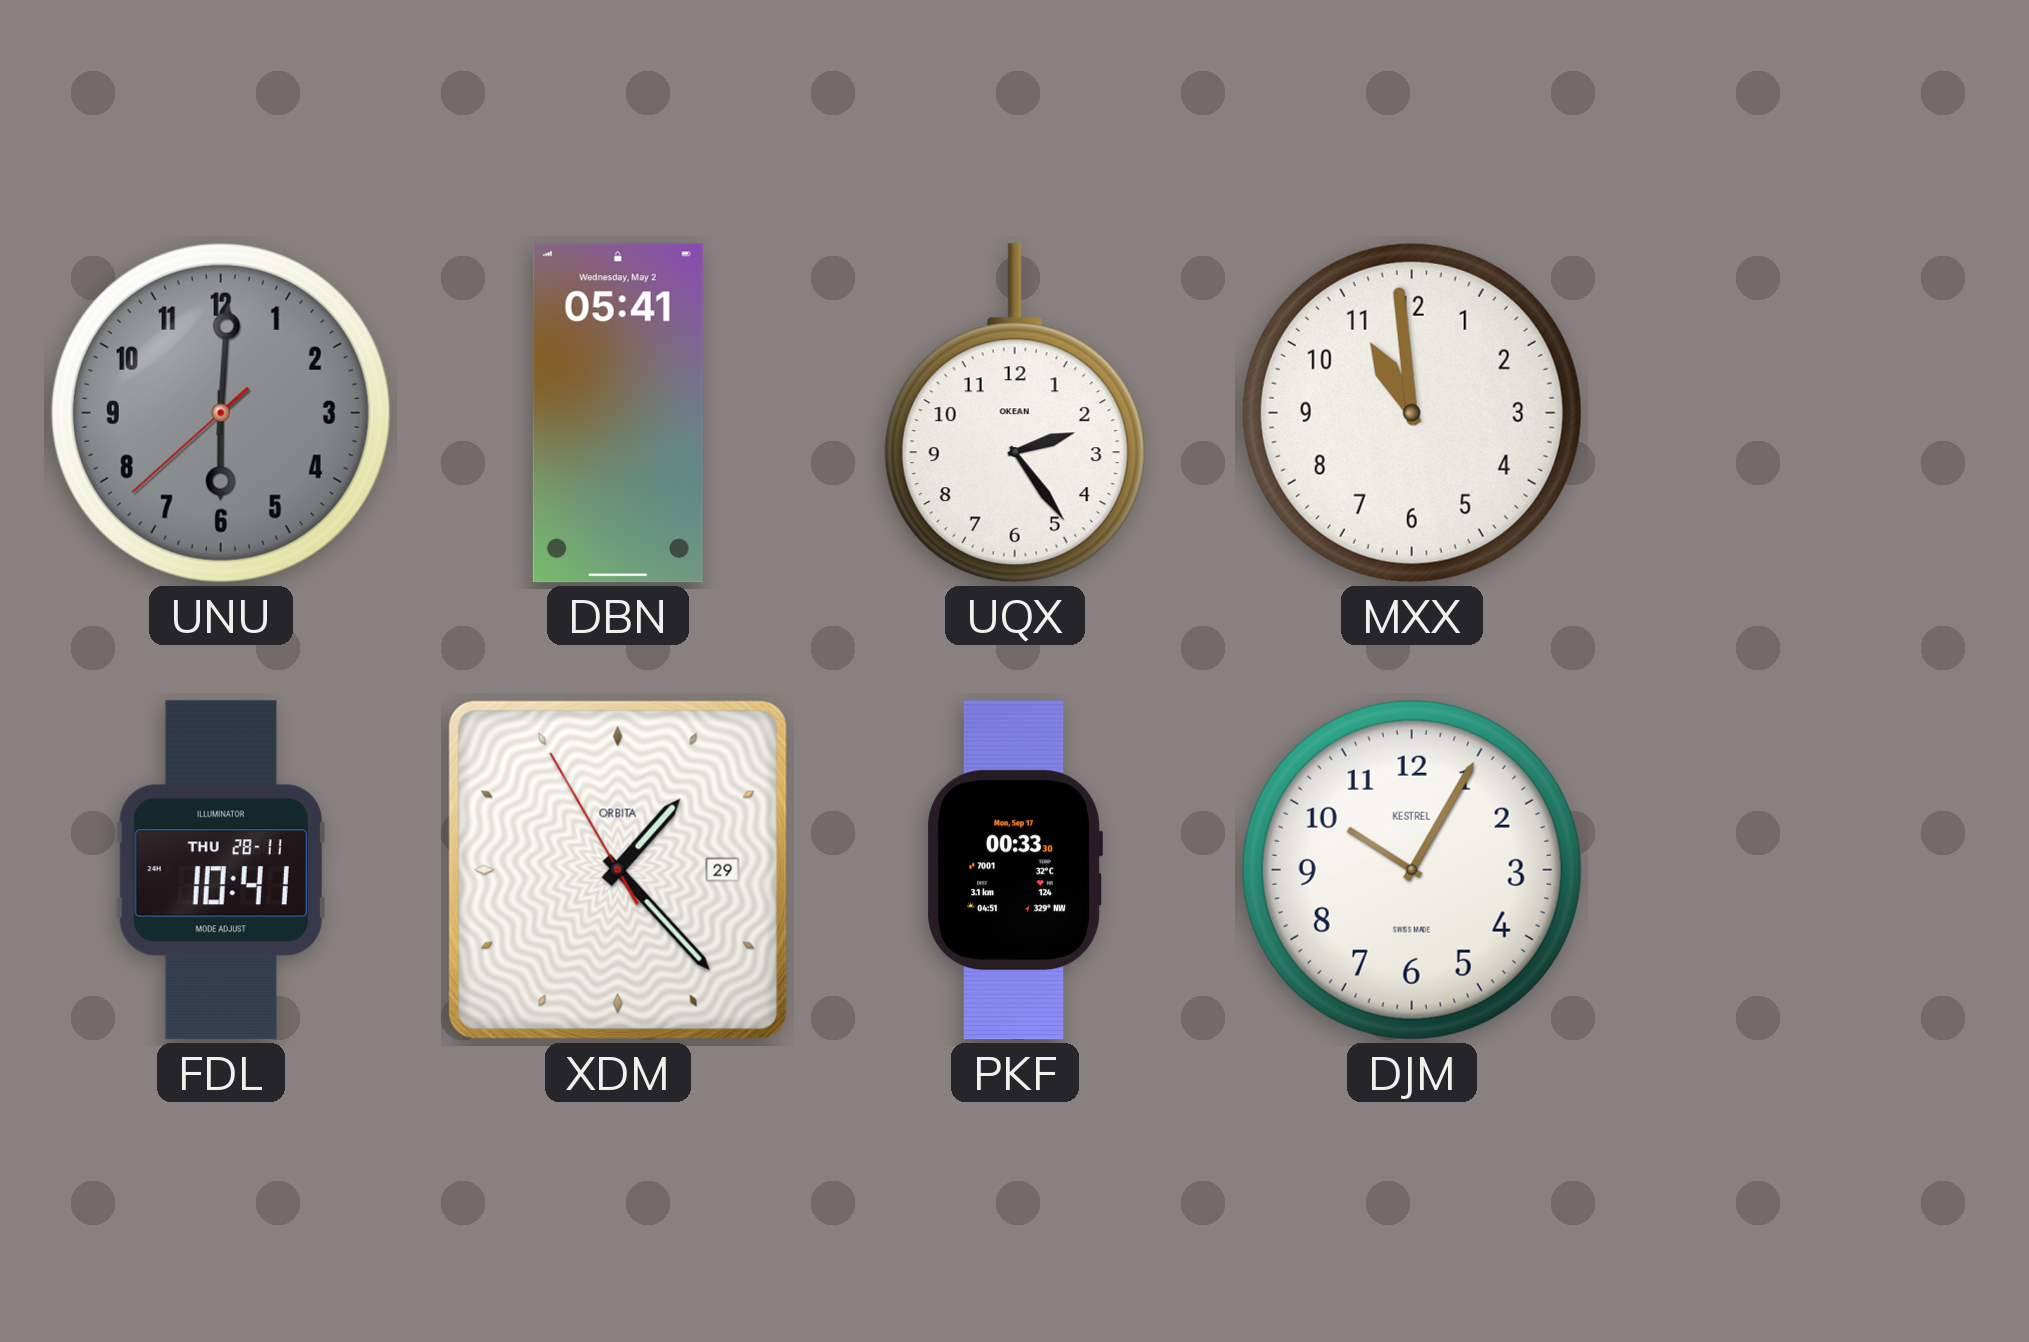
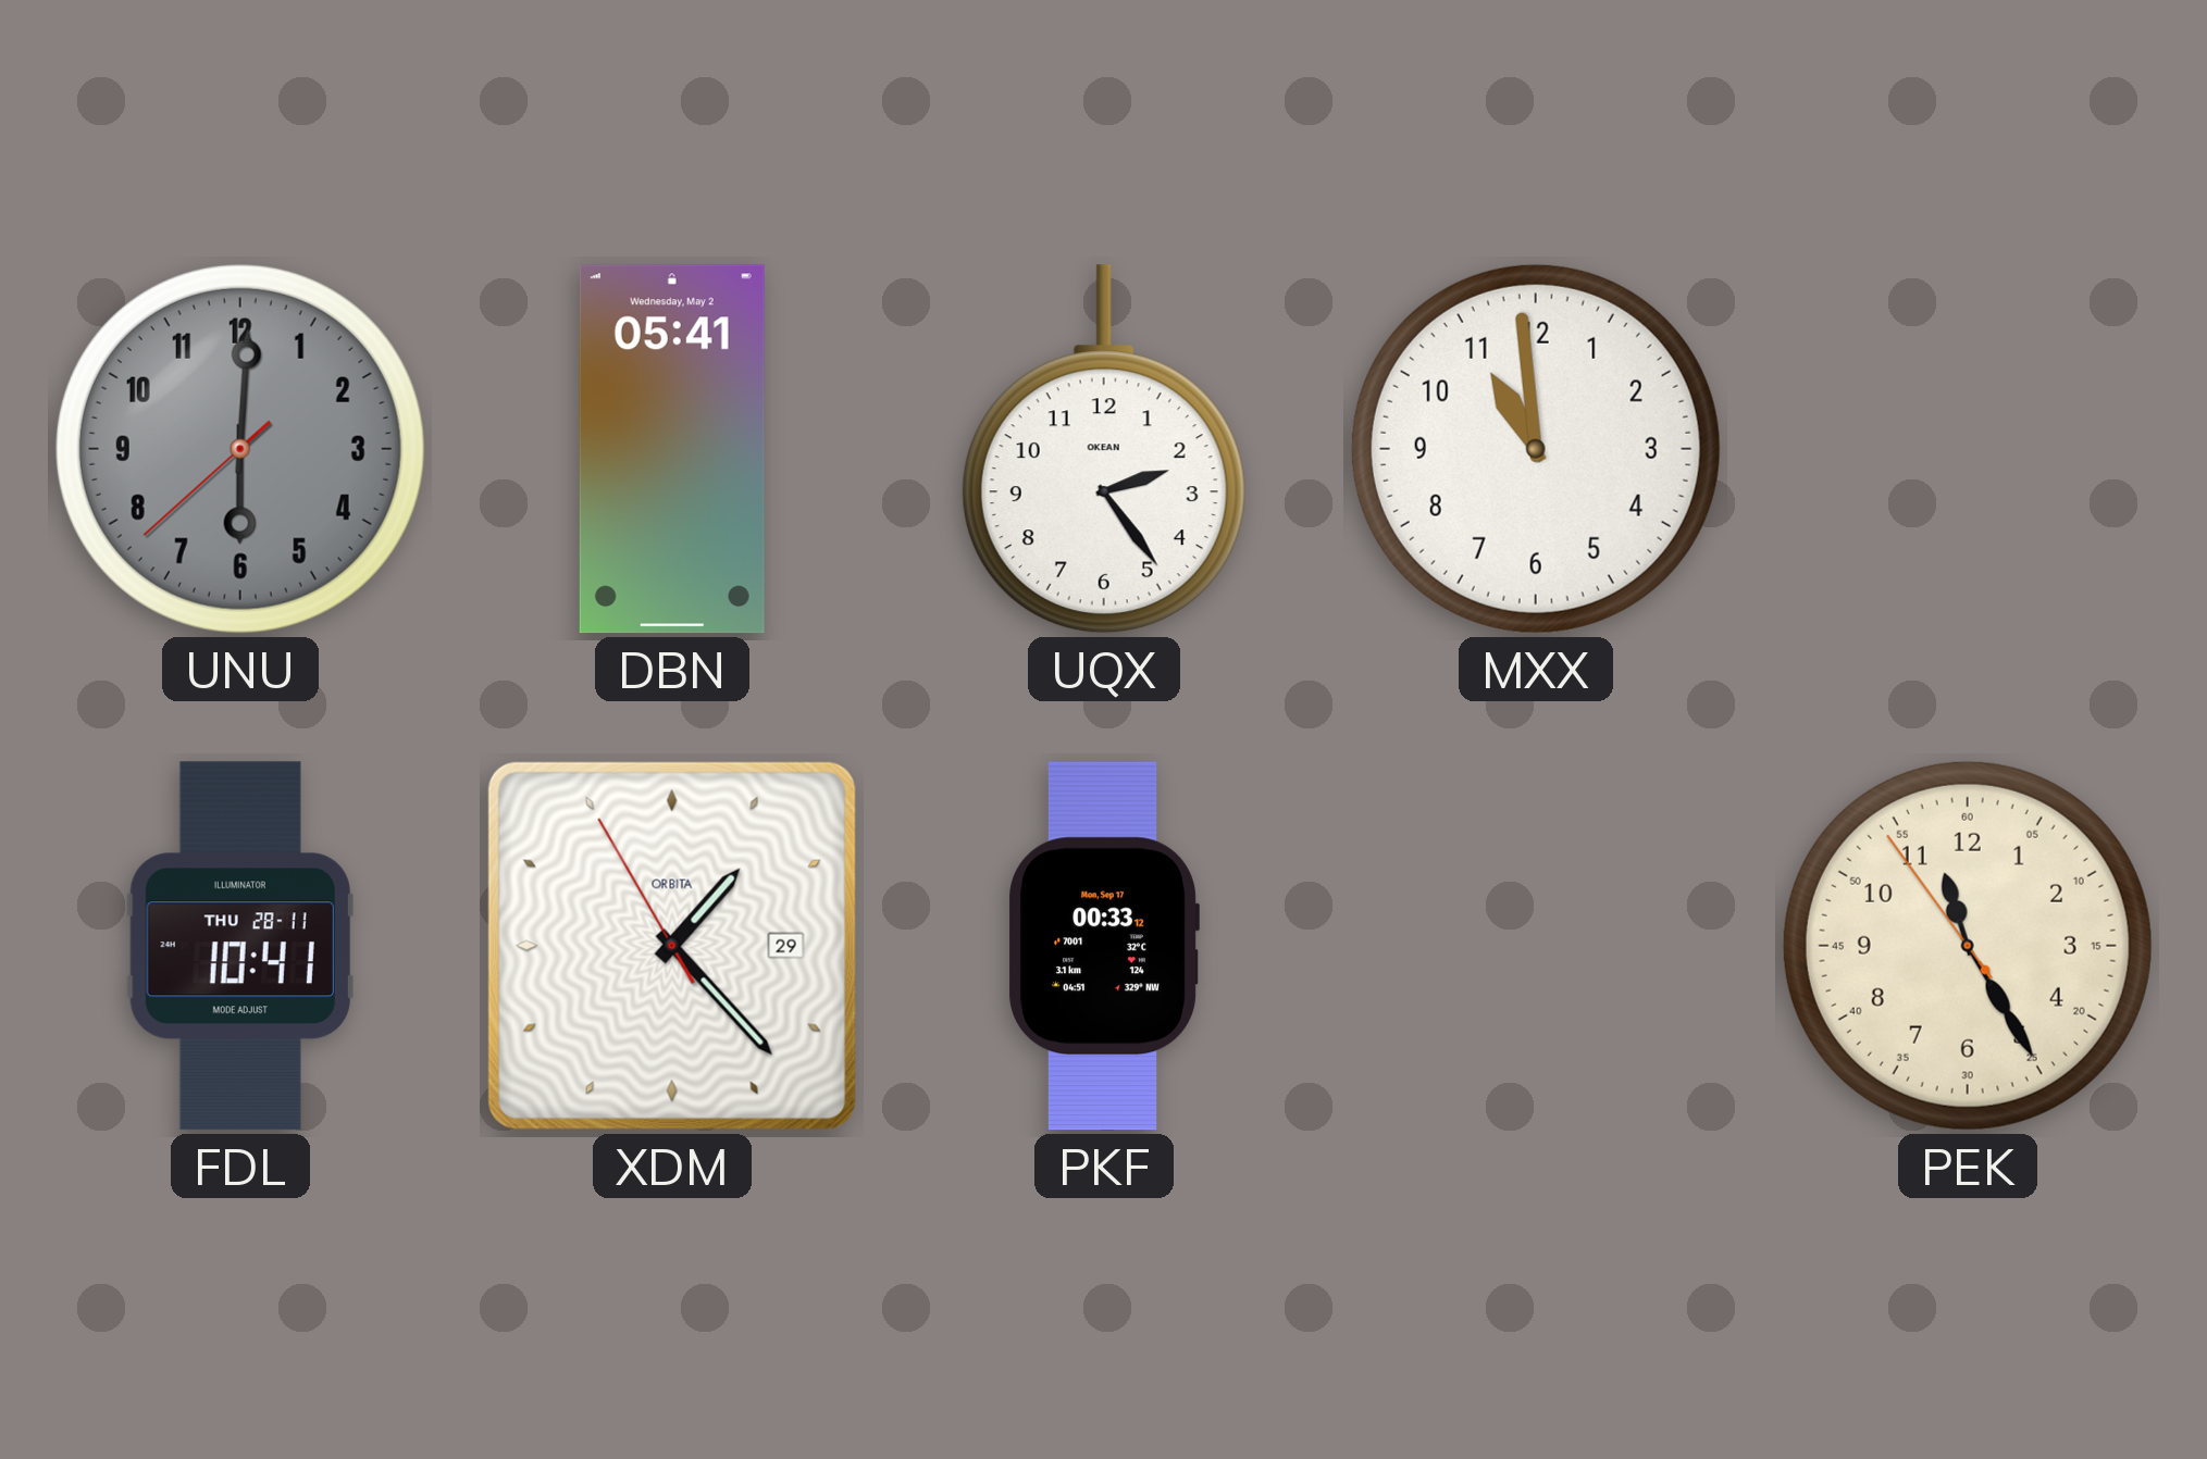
PKF: 00:33:30 -> 00:33:12
DJM: 10:05 -> none
PEK: none -> 11:24
